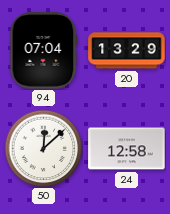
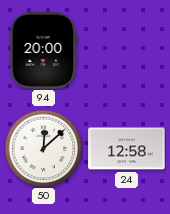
94: 07:04 -> 20:00
20: 13:29 -> none
